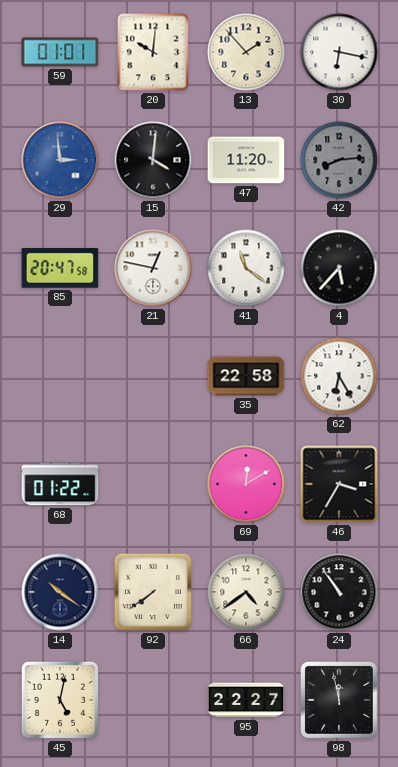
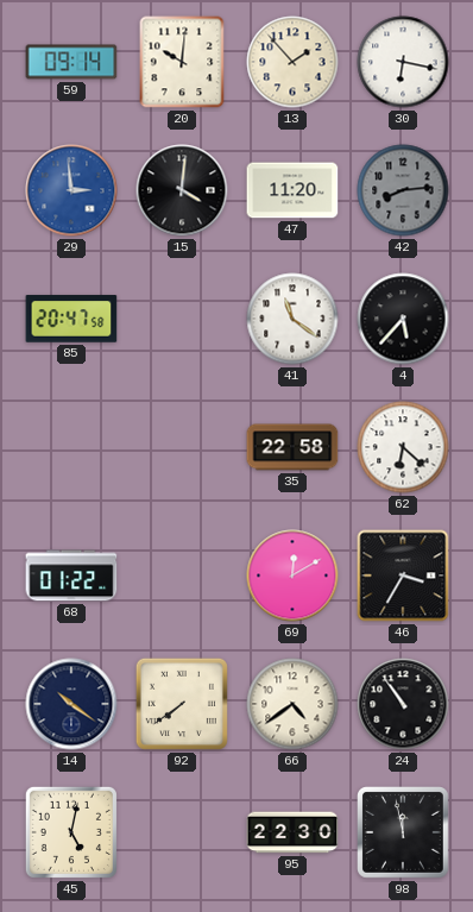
59: 01:01 -> 09:14
21: 12:47 -> none
62: 6:25 -> 6:22
95: 22:27 -> 22:30
